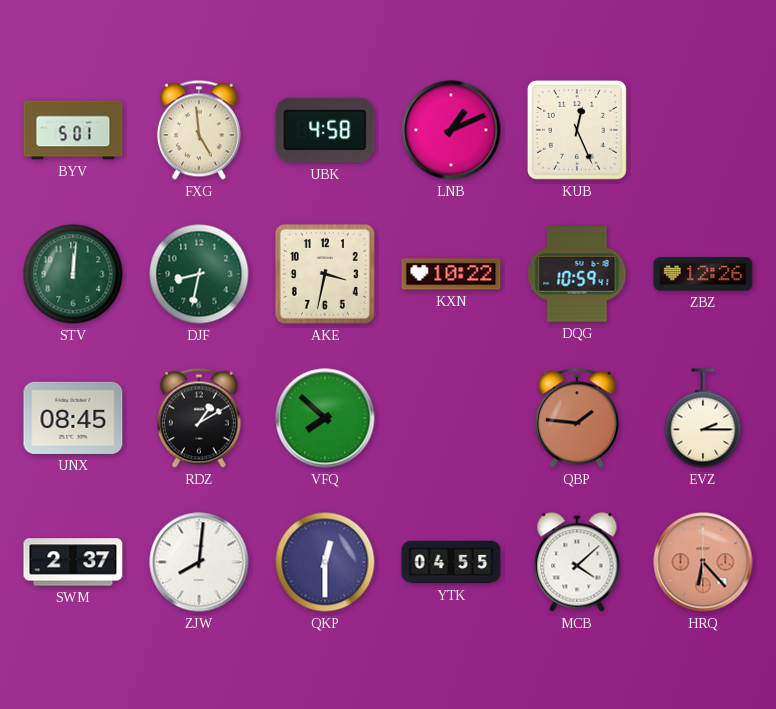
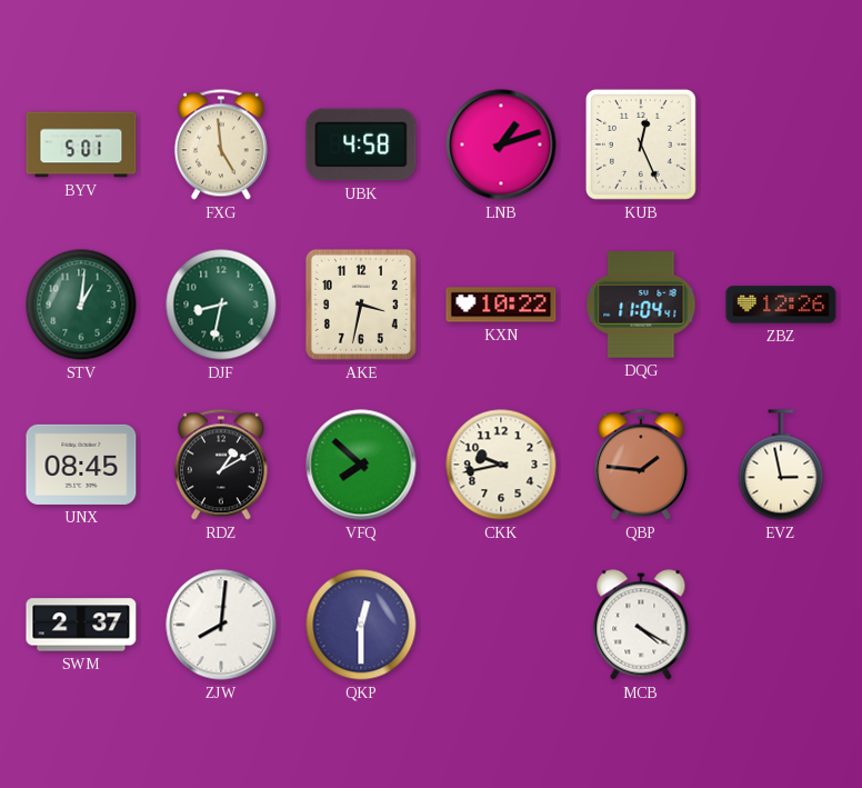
LNB: 1:11 -> 1:12
STV: 12:01 -> 1:01
DQG: 10:59 -> 11:04
CKK: none -> 9:43
EVZ: 2:15 -> 2:58
YTK: 04:55 -> none
MCB: 4:08 -> 4:20
HRQ: 6:23 -> none
